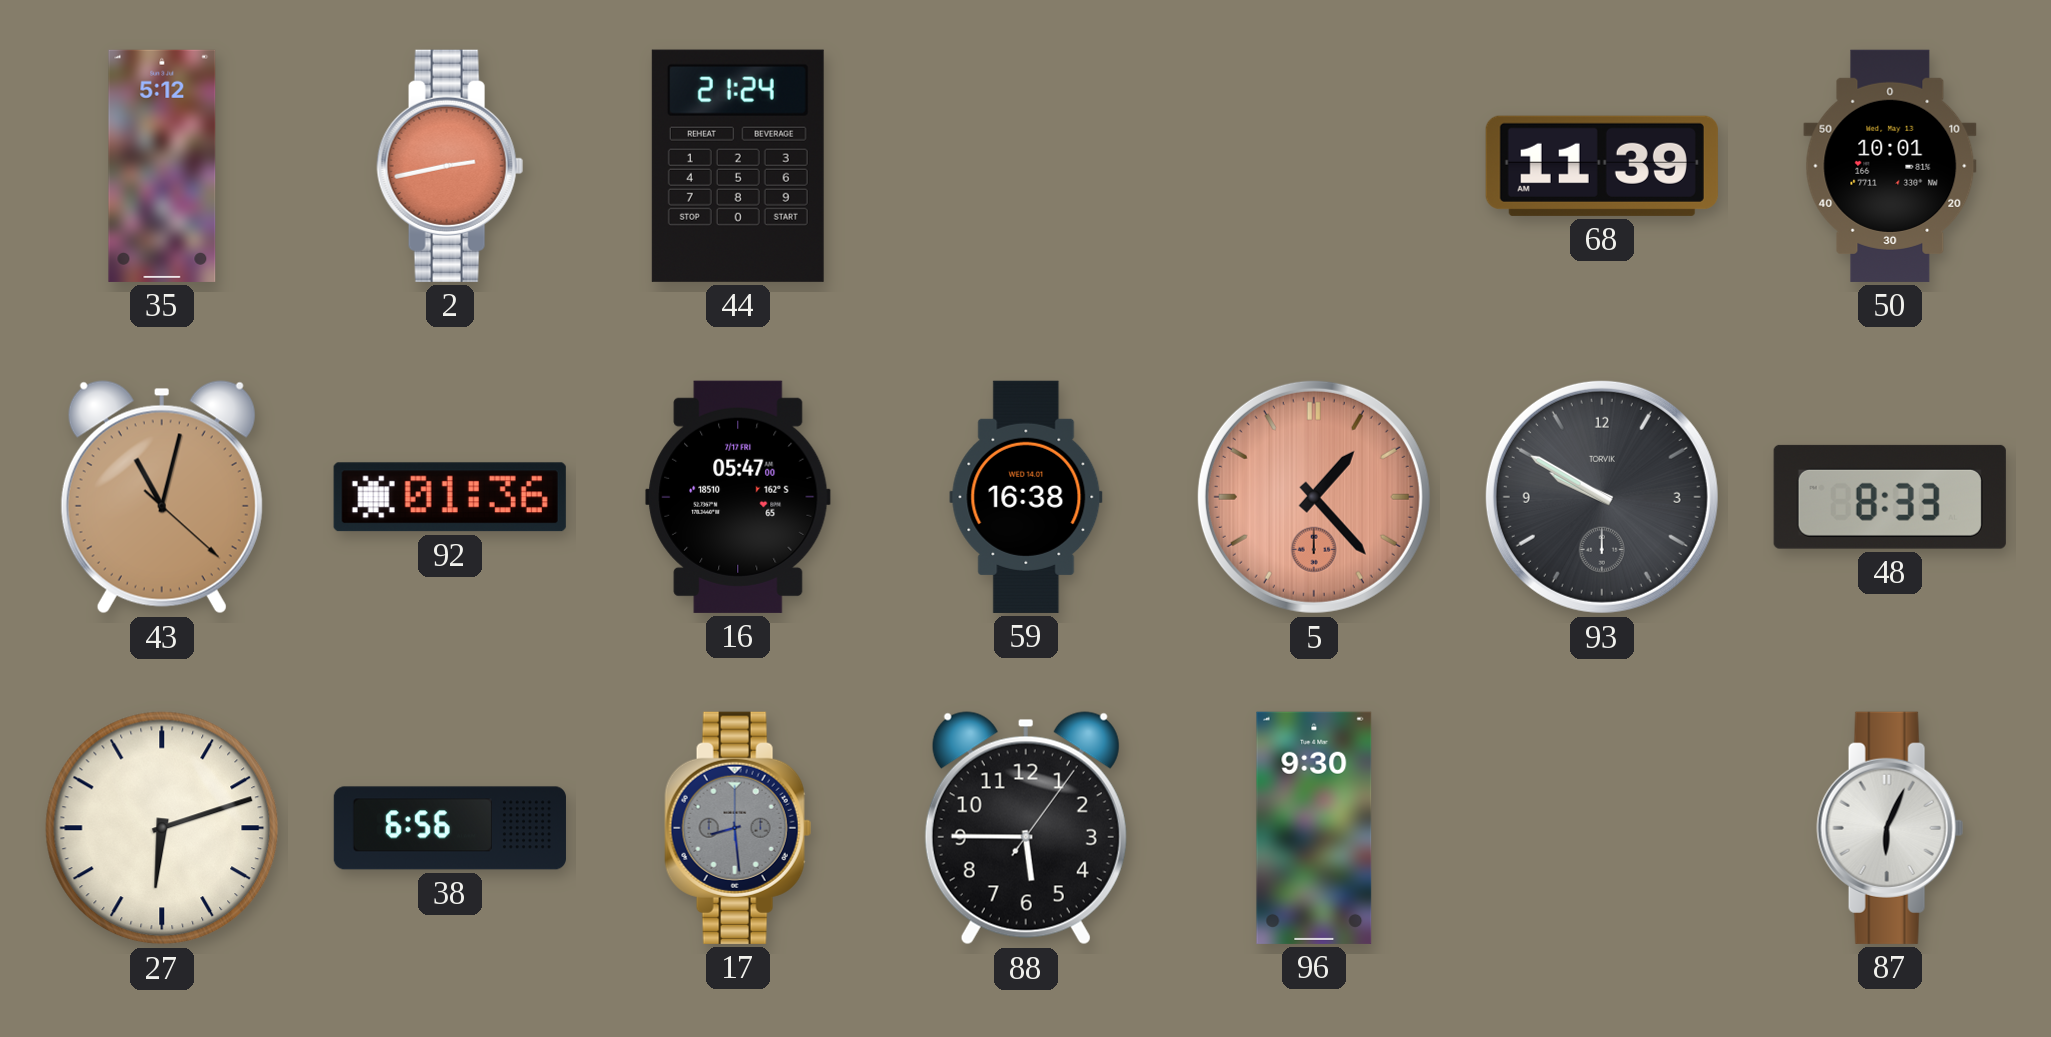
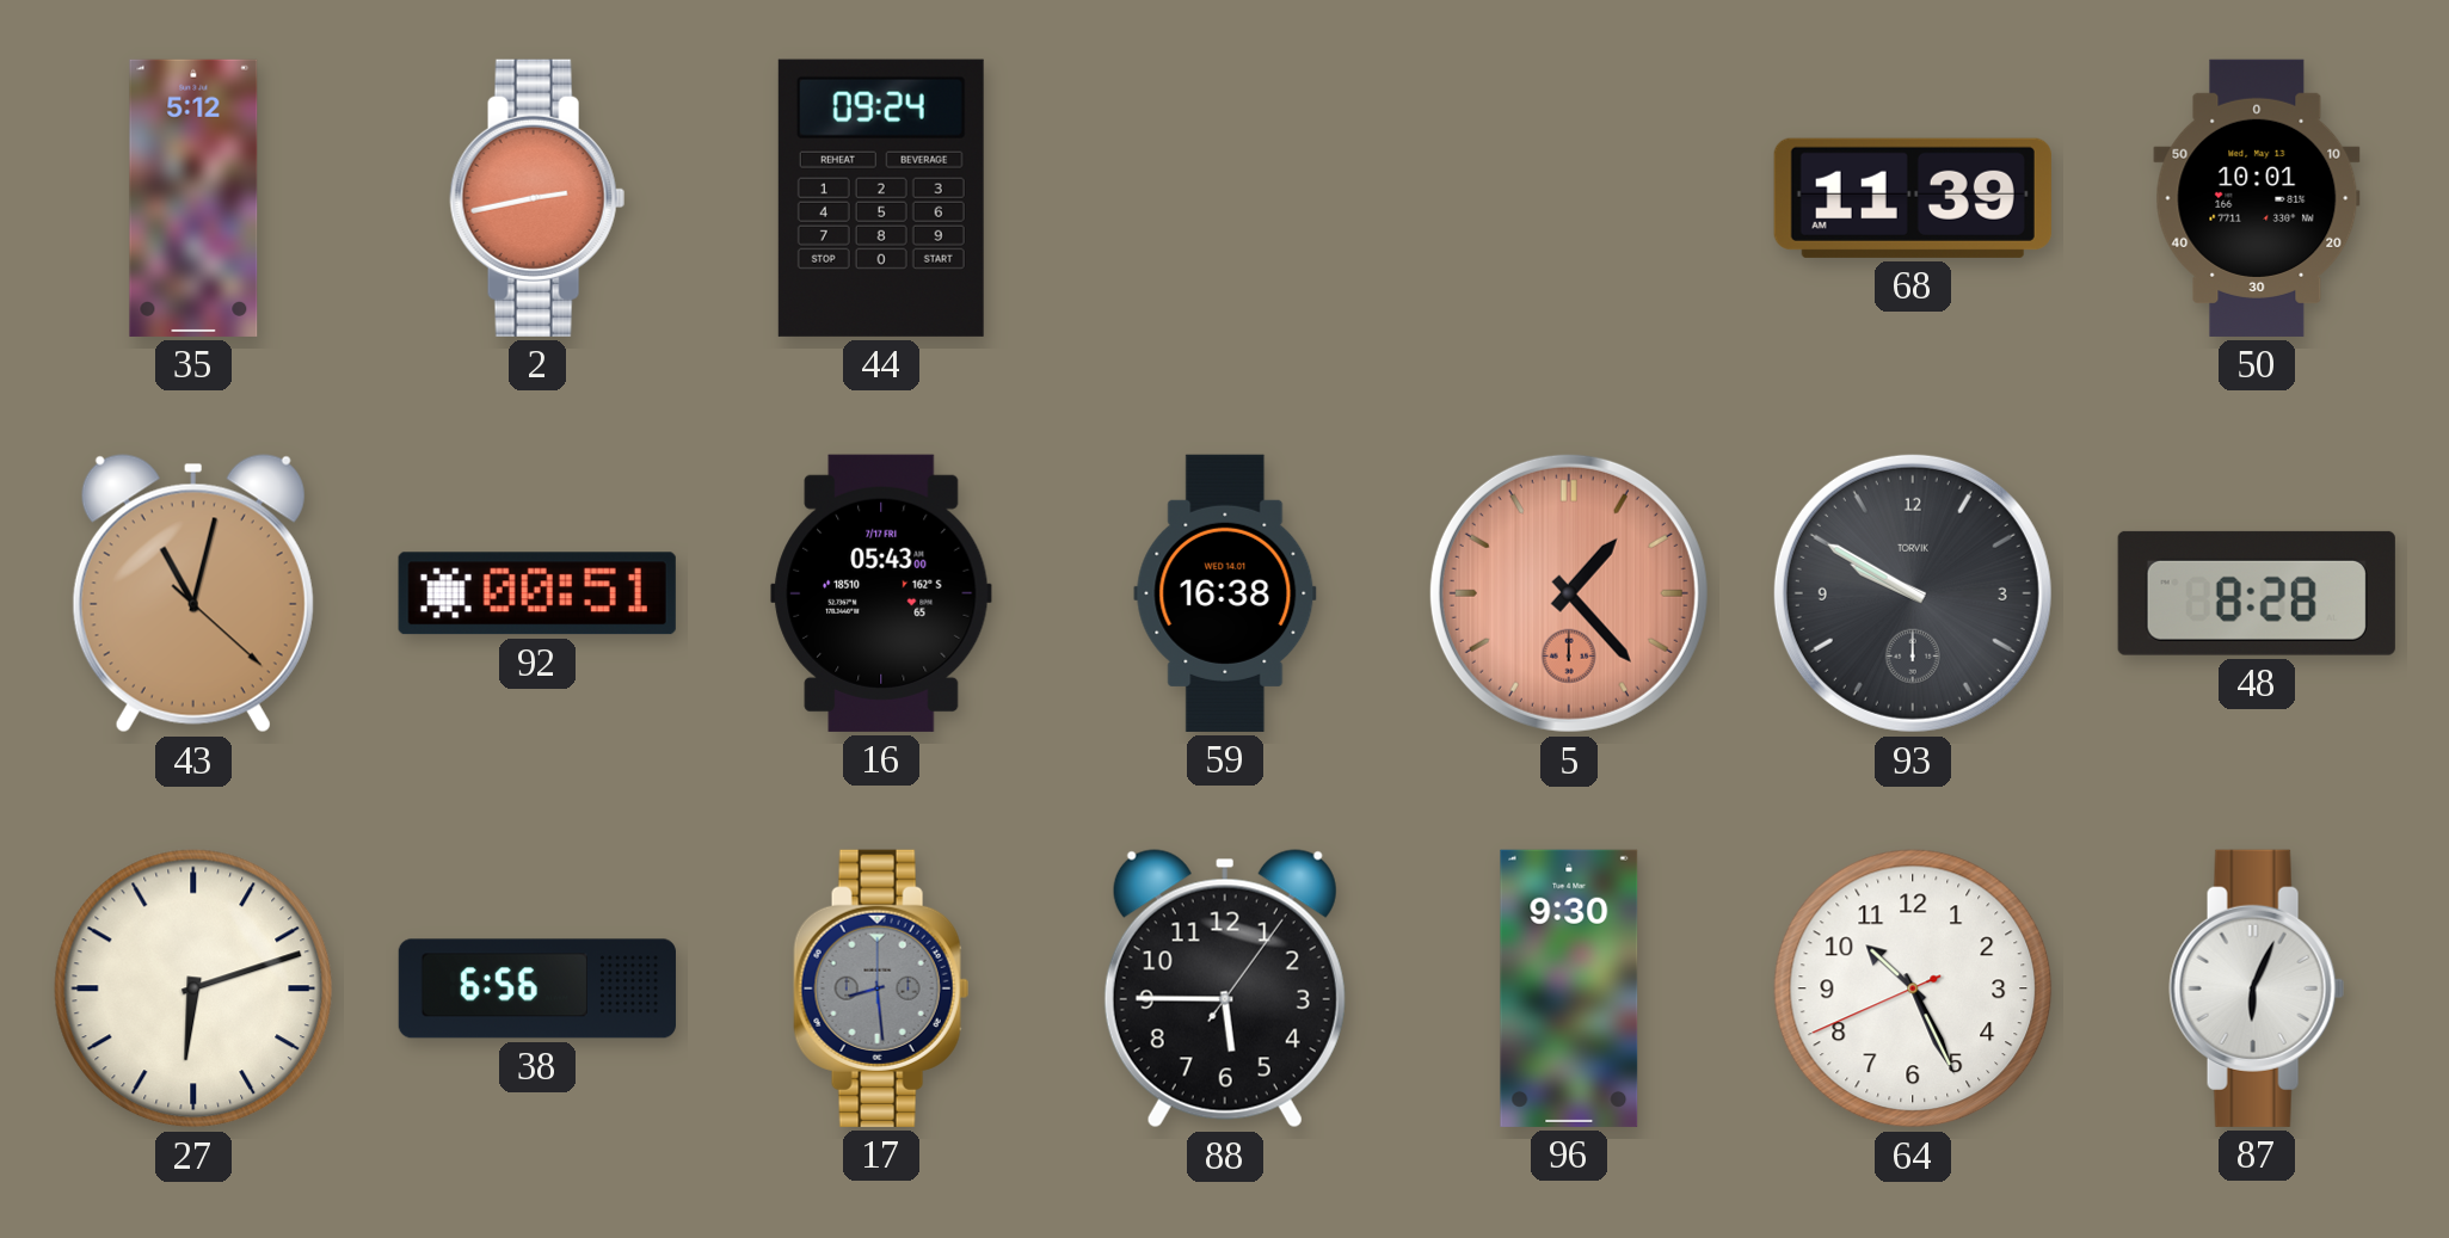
44: 21:24 -> 09:24
92: 01:36 -> 00:51
16: 05:47 -> 05:43
48: 8:33 -> 8:28
64: none -> 10:25
